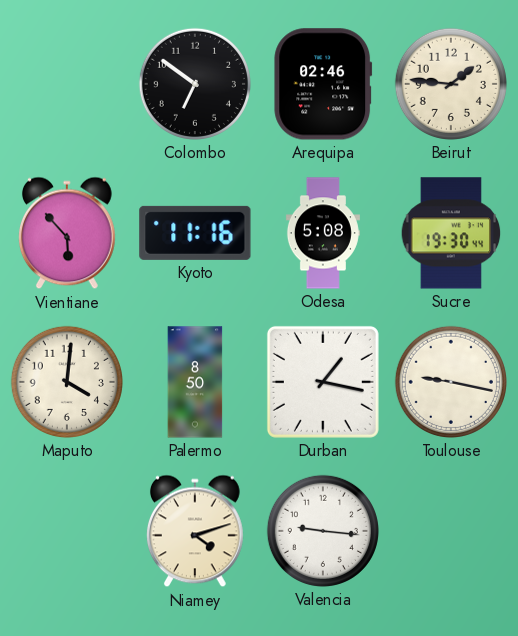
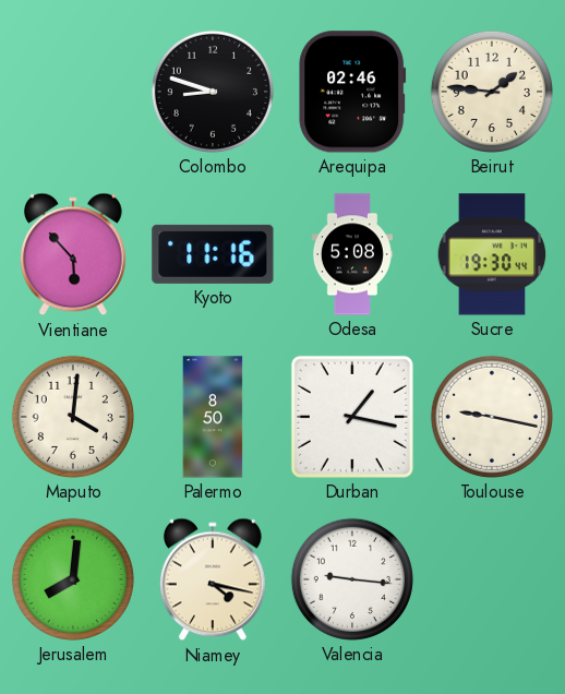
Colombo: 6:51 -> 8:48
Jerusalem: none -> 8:01
Niamey: 4:12 -> 4:17
